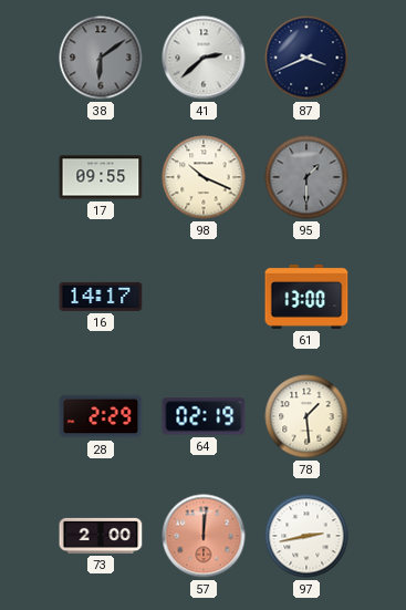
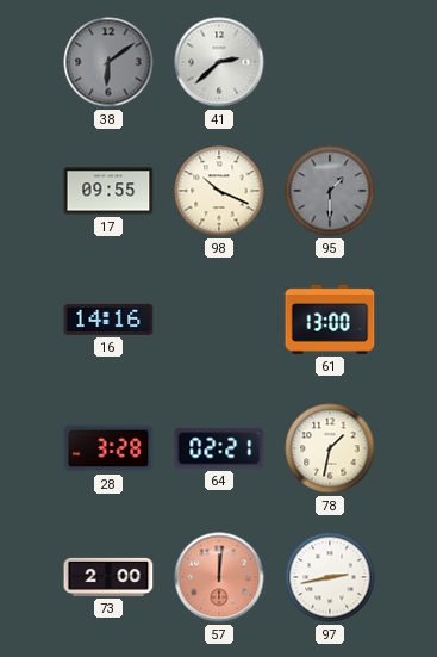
87: 3:41 -> none
16: 14:17 -> 14:16
28: 2:29 -> 3:28
64: 02:19 -> 02:21
78: 1:29 -> 1:32
